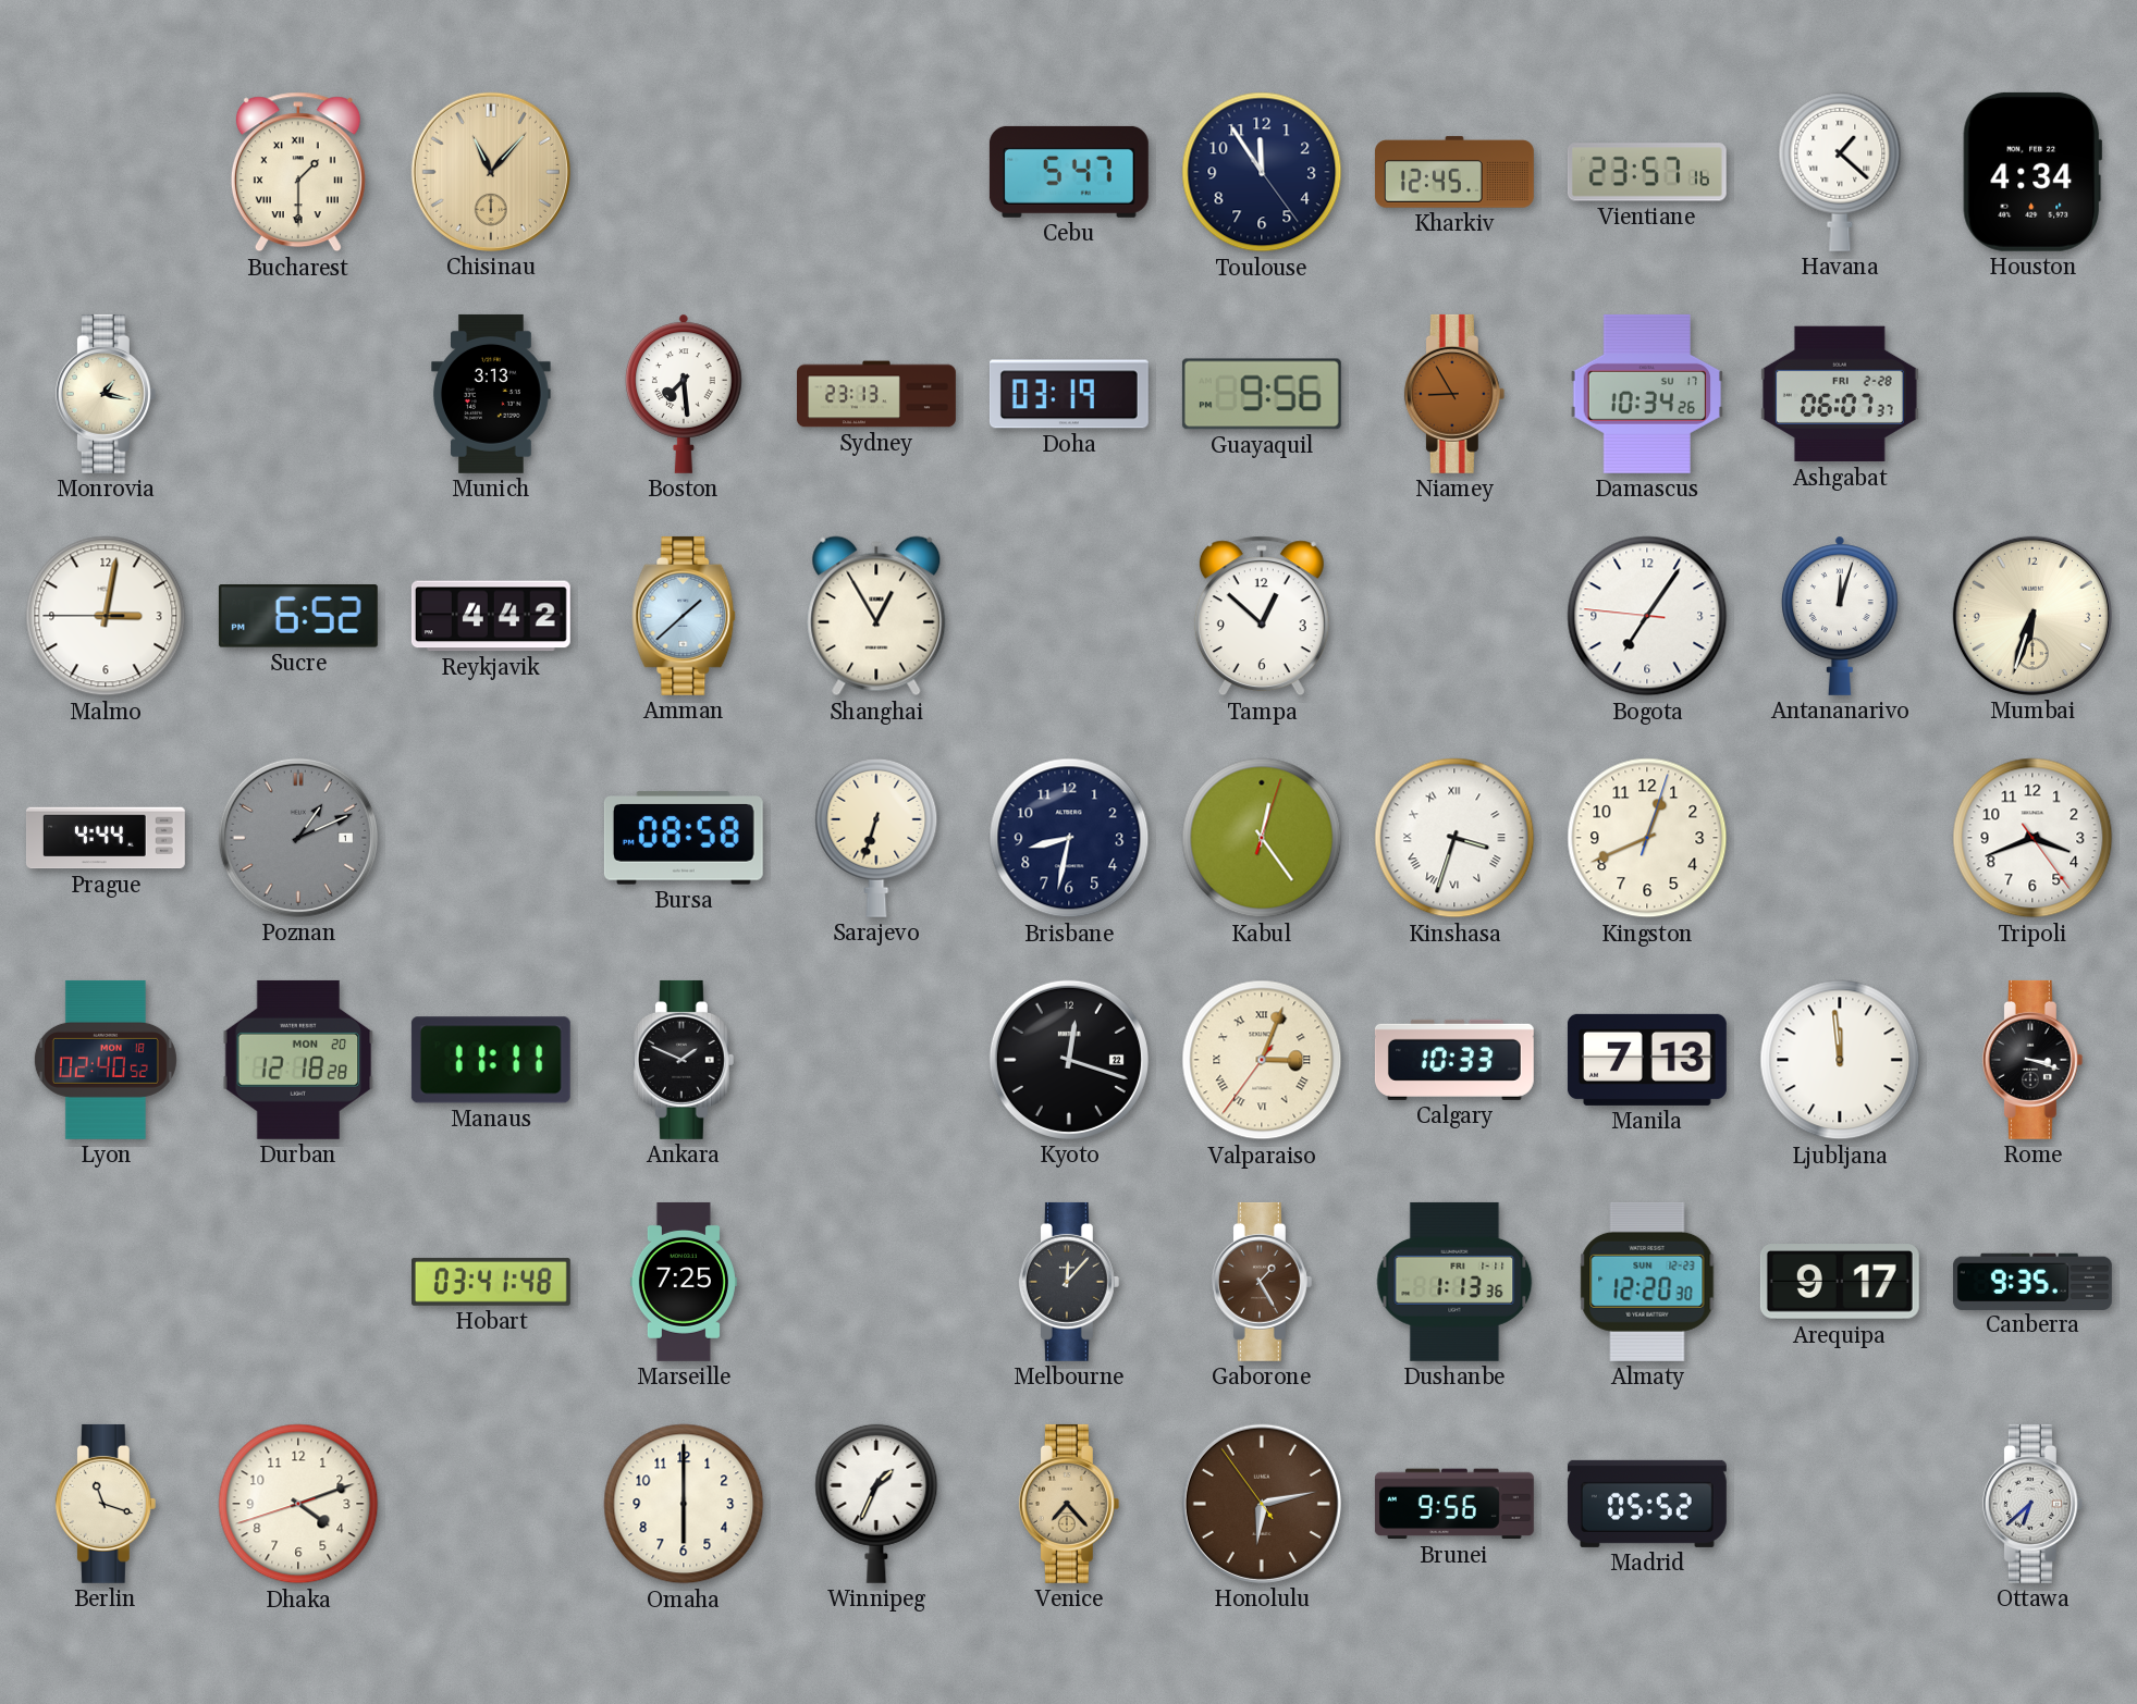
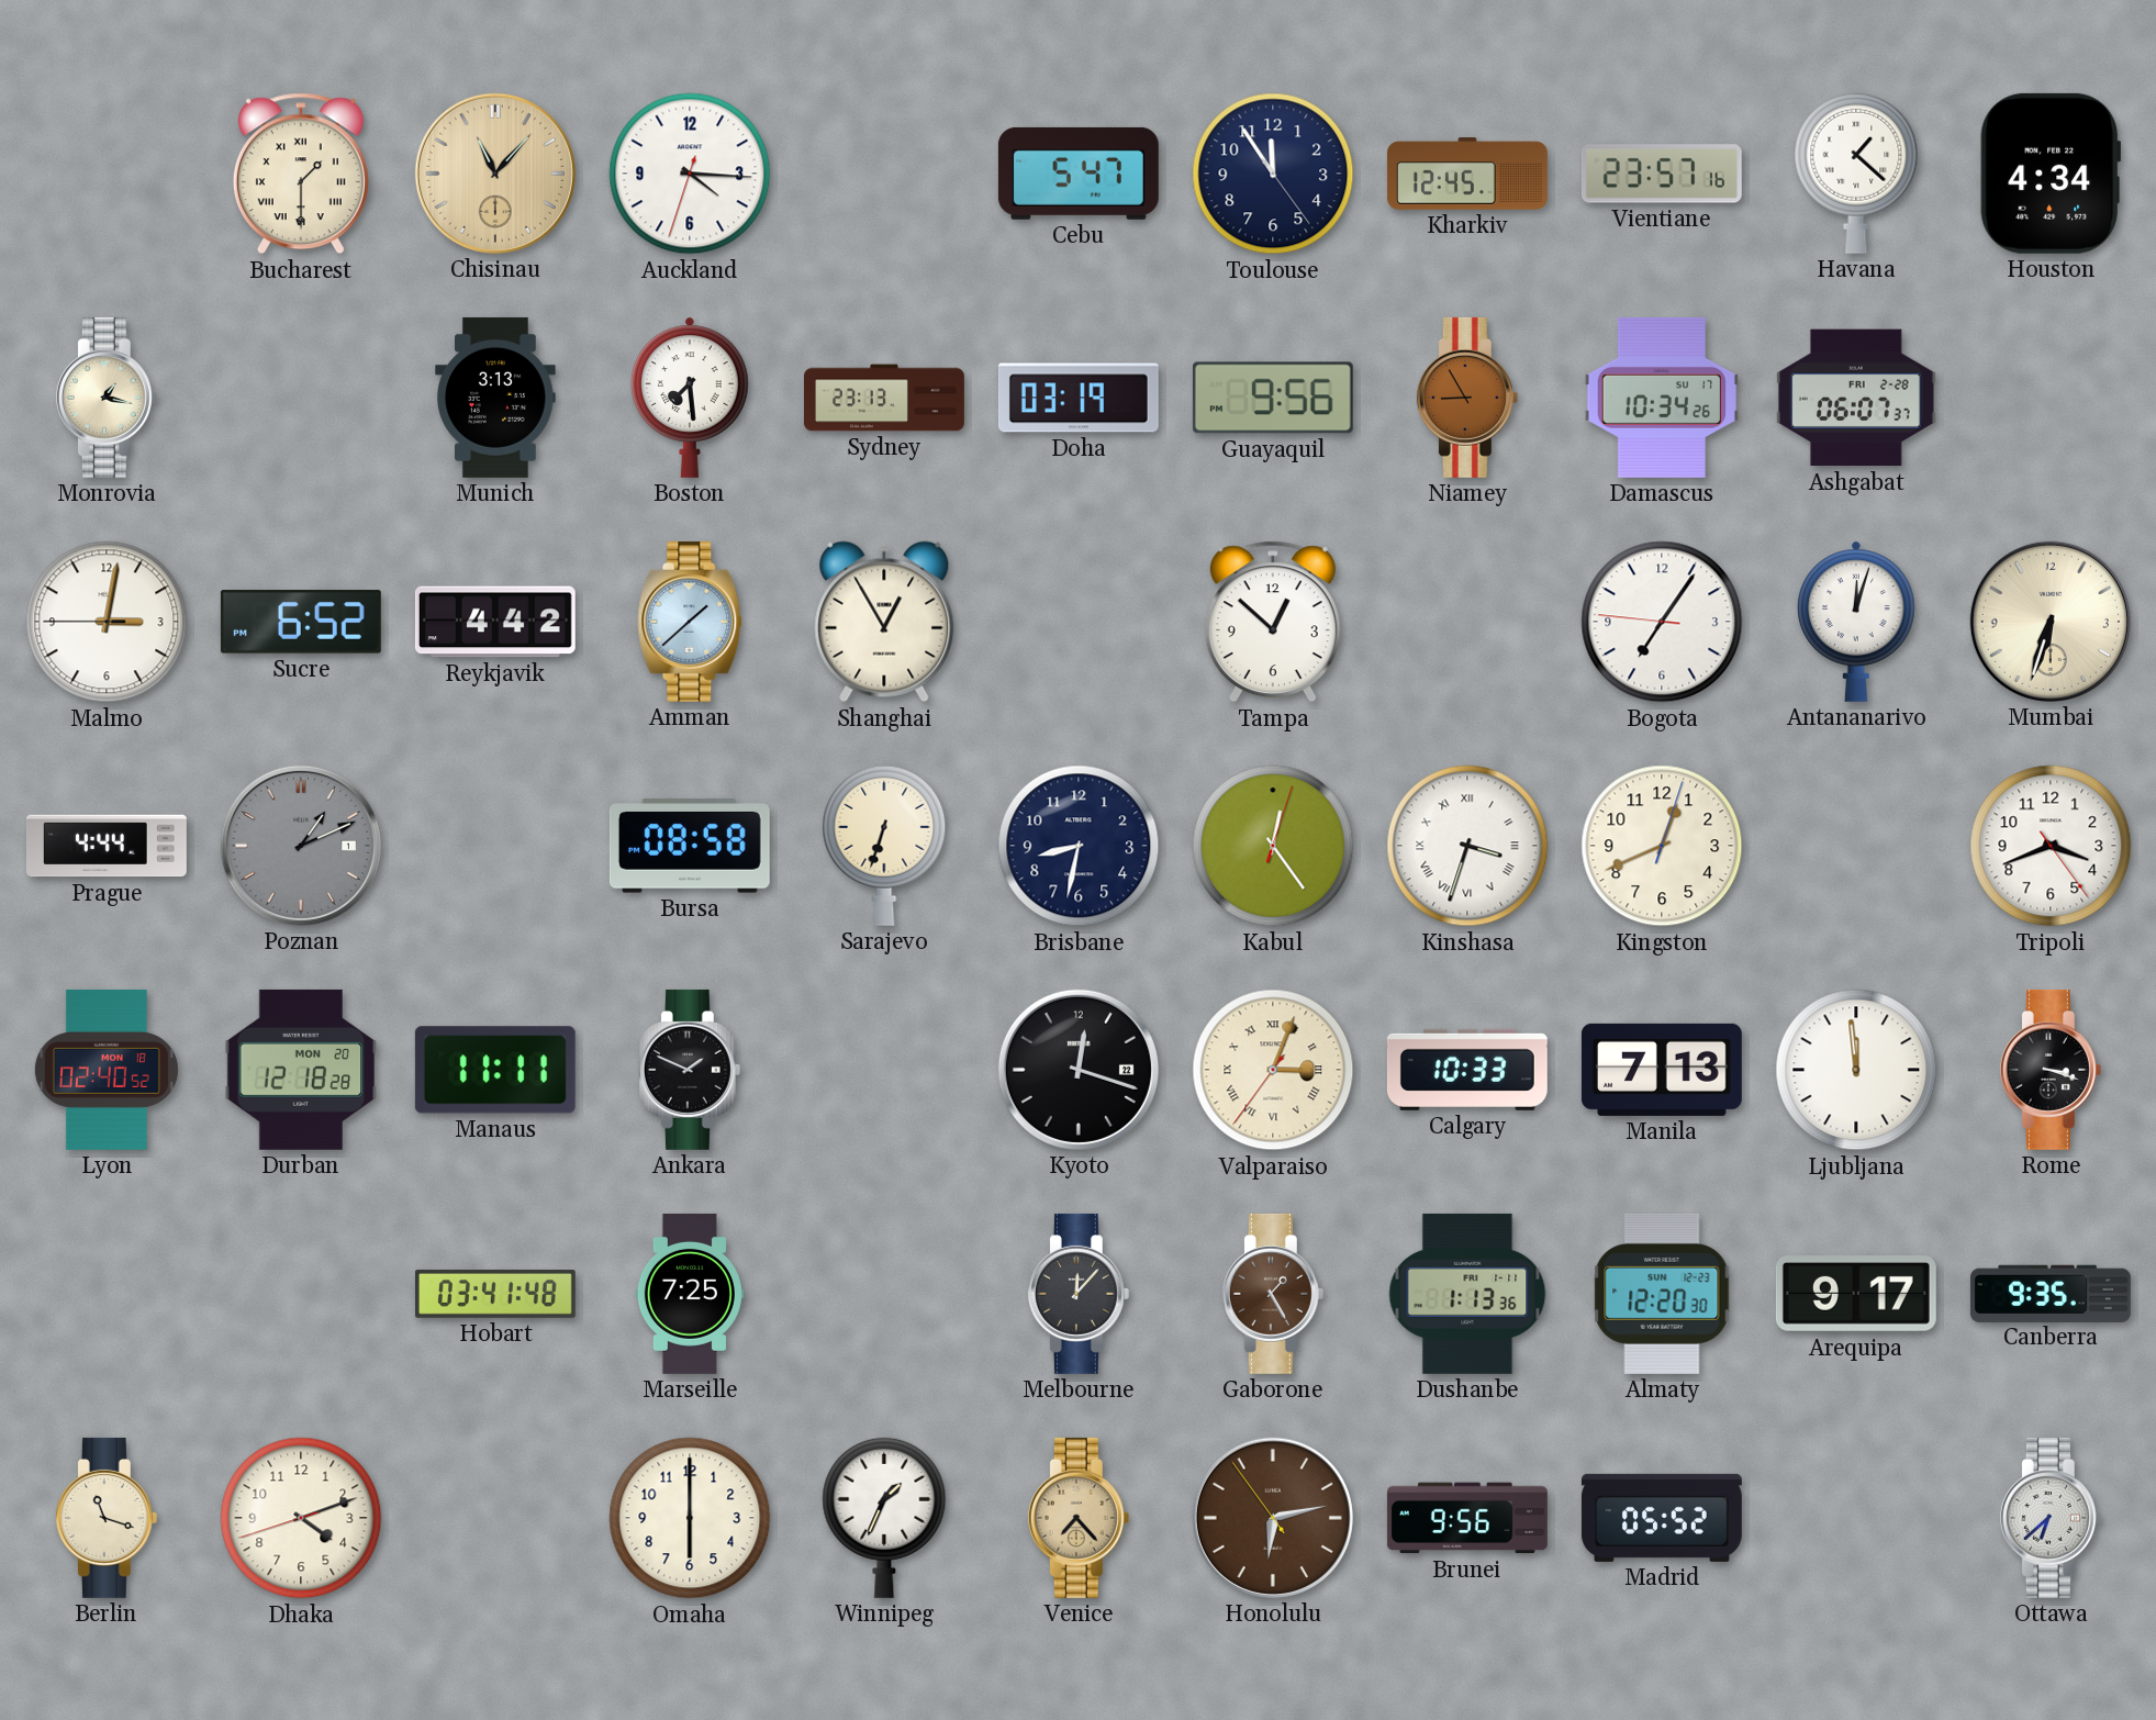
Auckland: none -> 4:15
